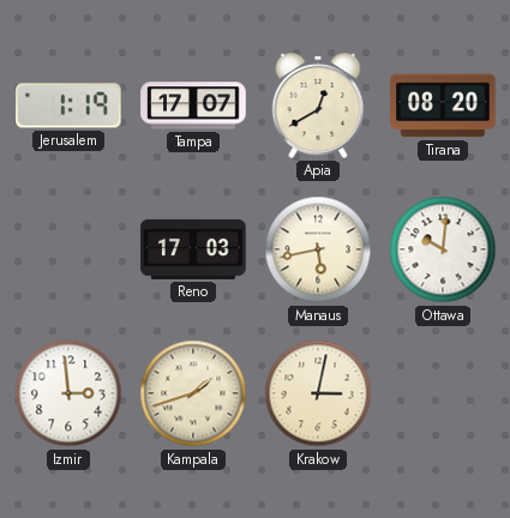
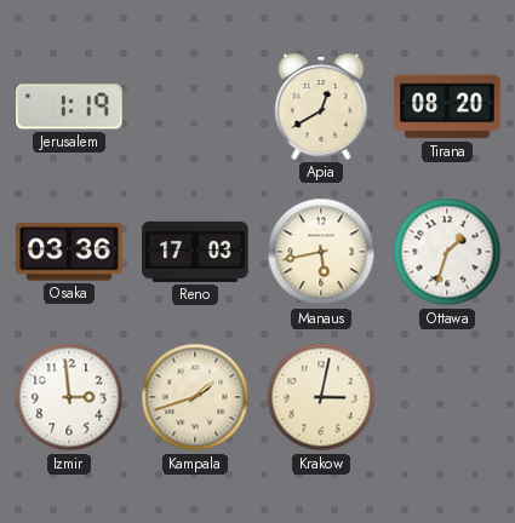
Tampa: 17:07 -> none
Osaka: none -> 03:36
Ottawa: 10:01 -> 1:33
